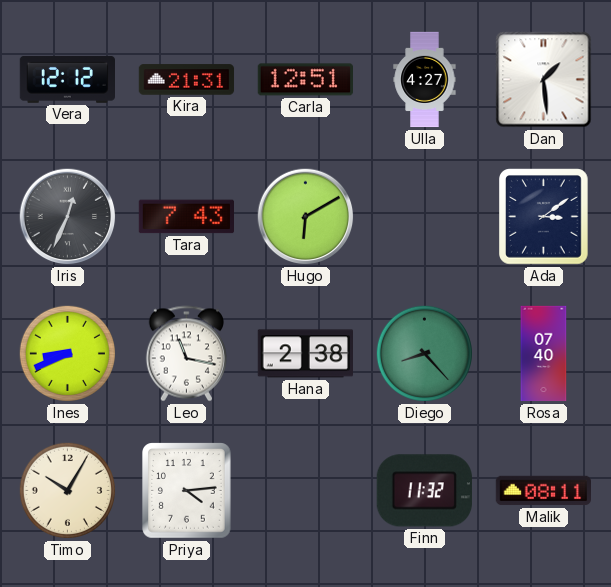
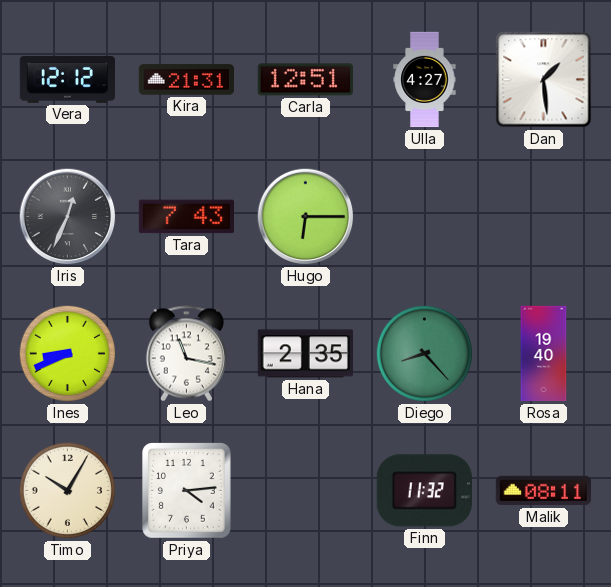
Hugo: 6:10 -> 6:15
Ada: 3:09 -> none
Hana: 2:38 -> 2:35
Rosa: 07:40 -> 19:40
